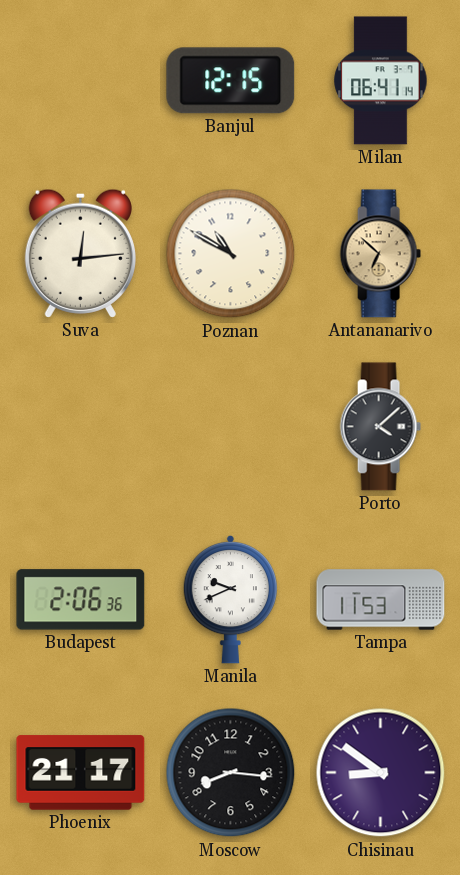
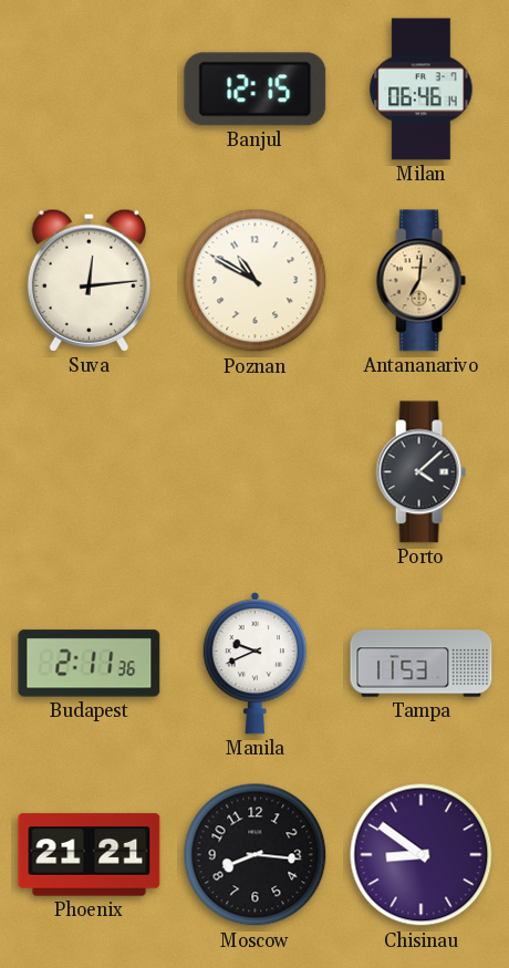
Milan: 06:41 -> 06:46
Antananarivo: 6:52 -> 7:01
Budapest: 2:06 -> 2:11
Phoenix: 21:17 -> 21:21
